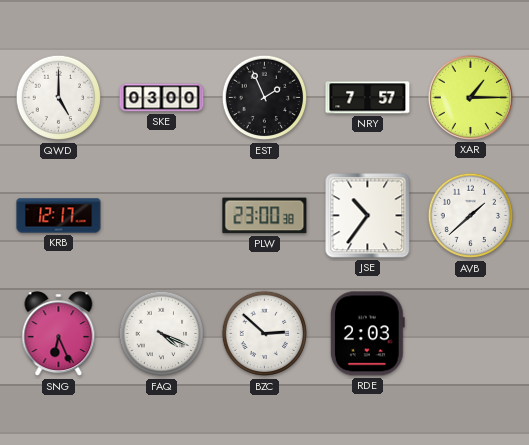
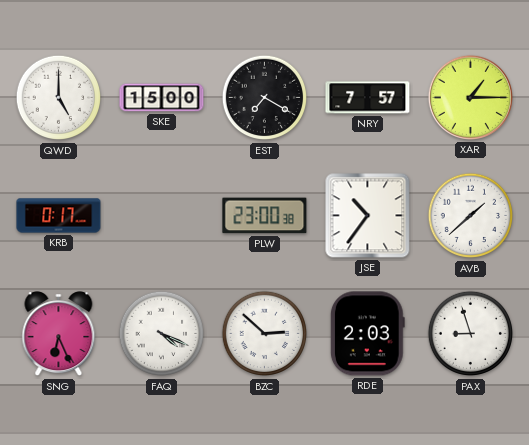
SKE: 03:00 -> 15:00
EST: 1:56 -> 7:20
KRB: 12:17 -> 0:17
PAX: none -> 8:57
